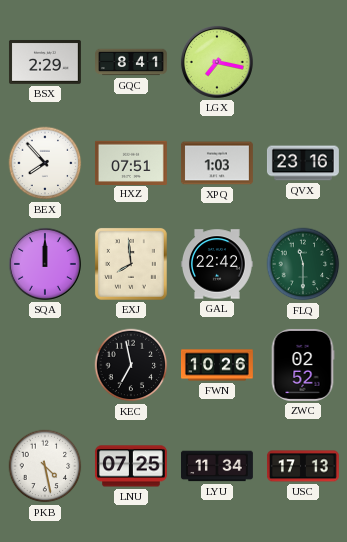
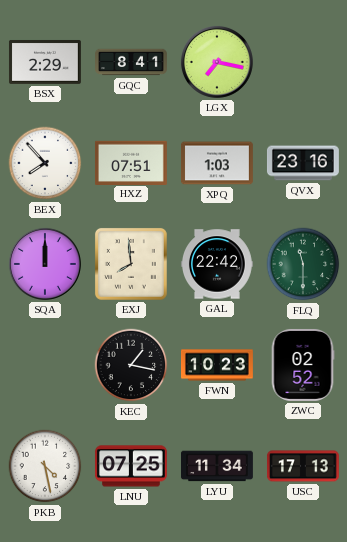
KEC: 6:58 -> 1:17
FWN: 10:26 -> 10:23
